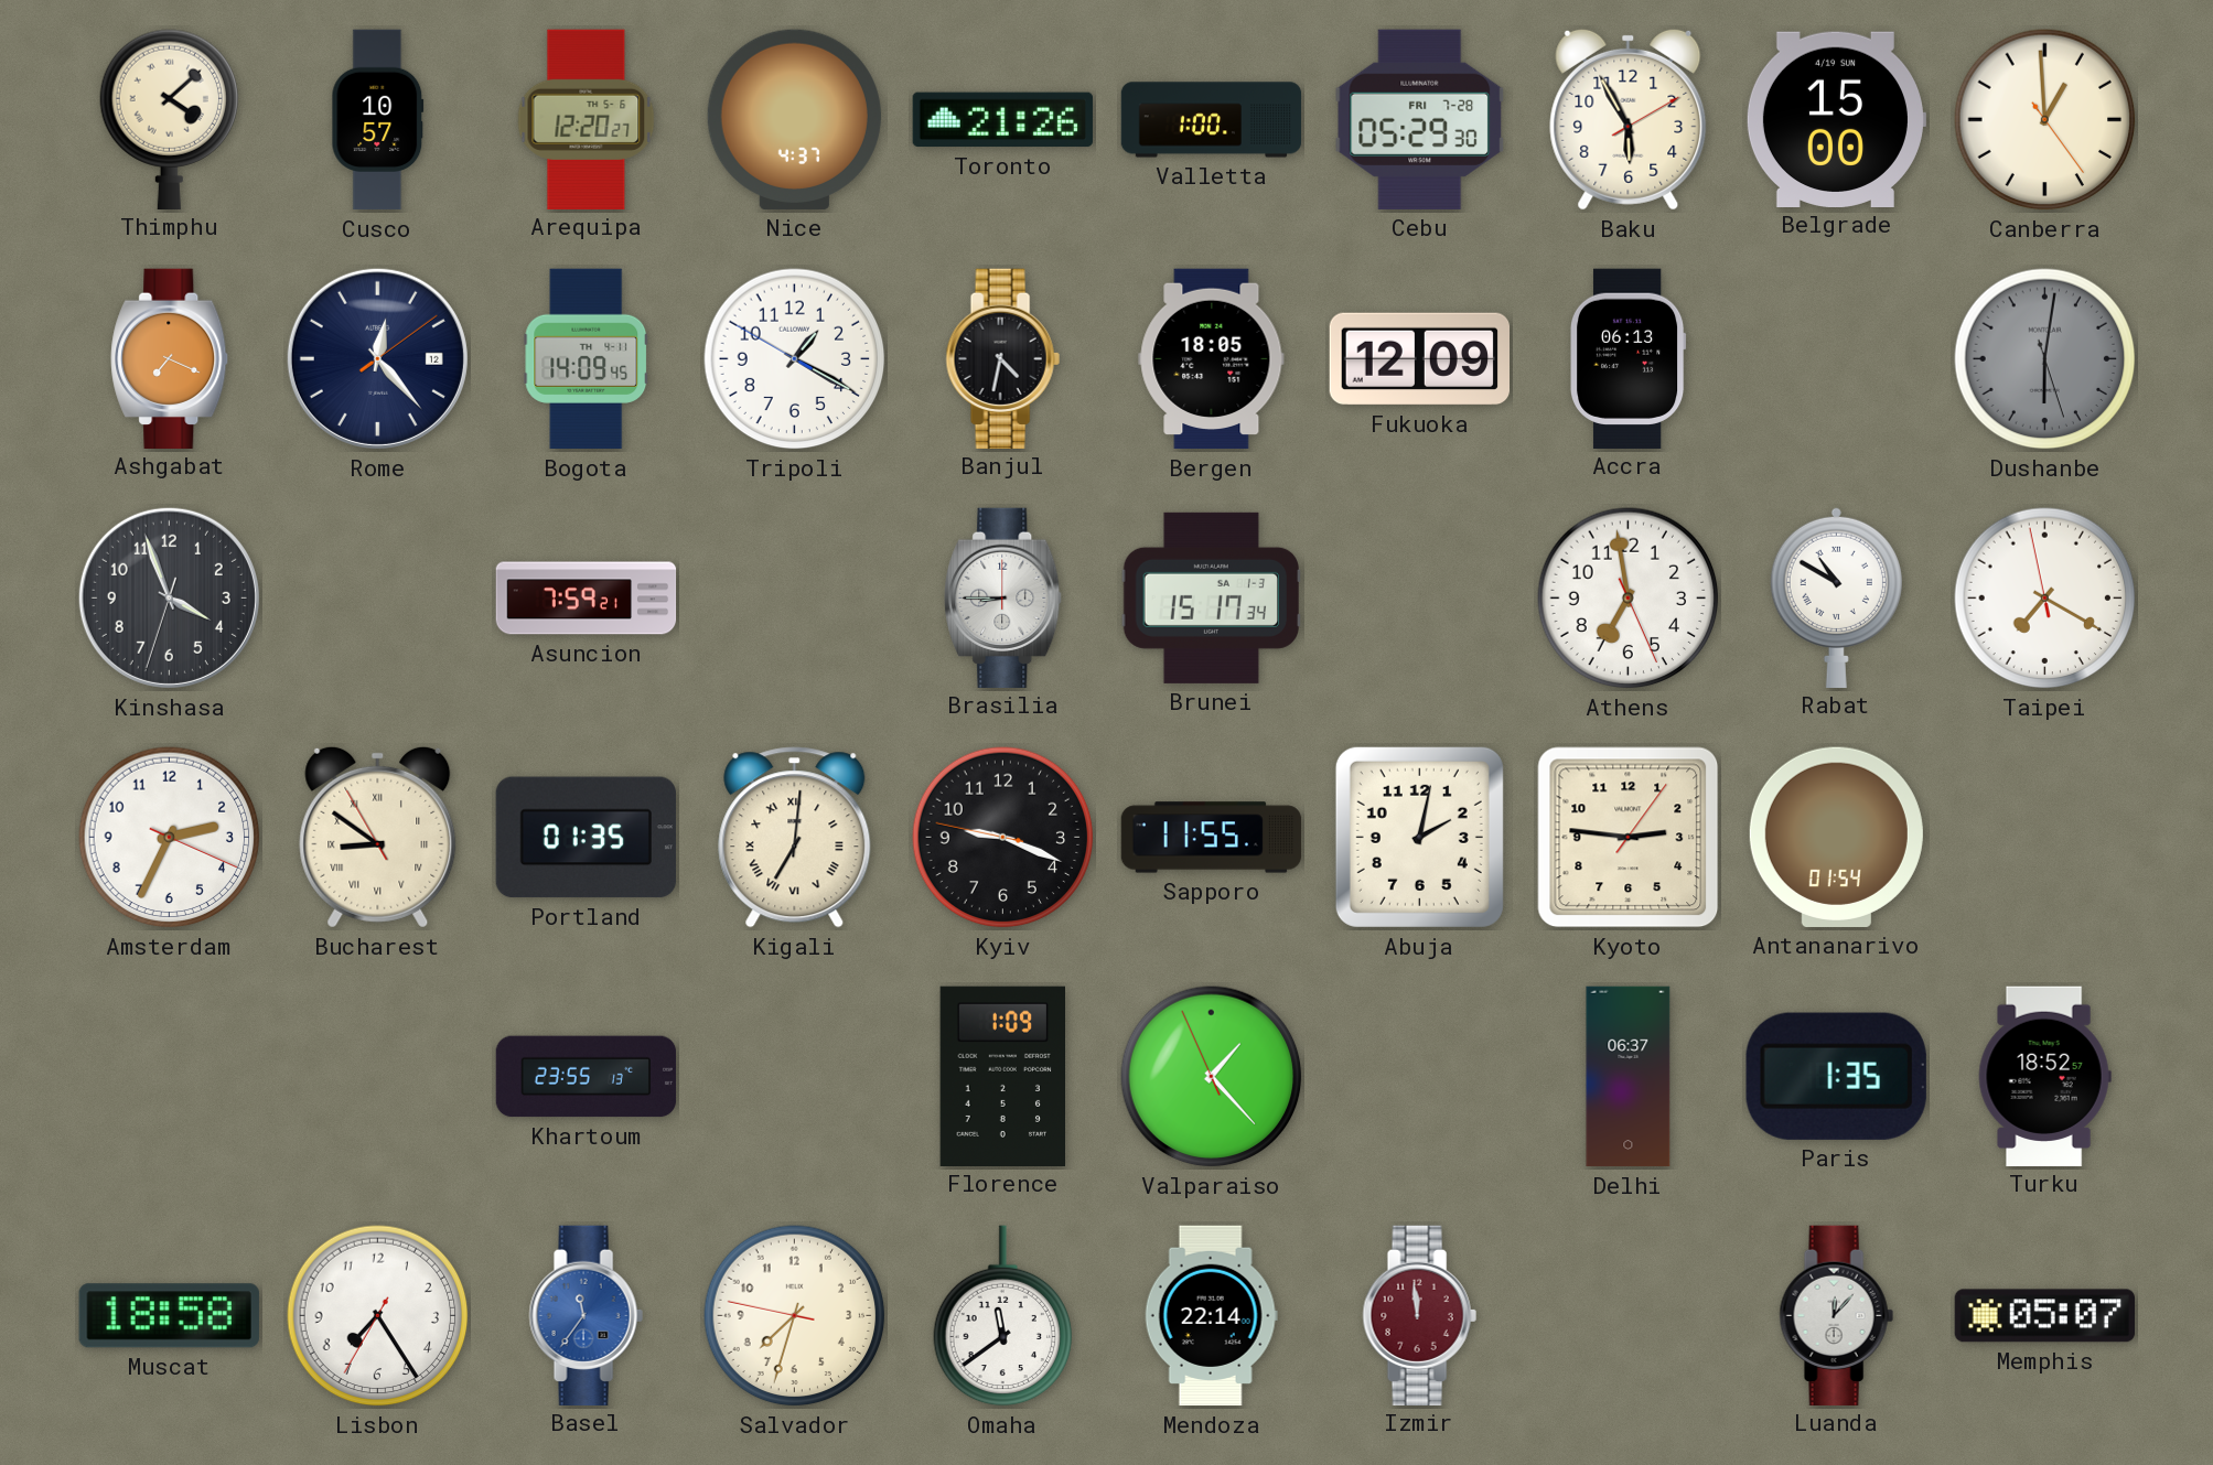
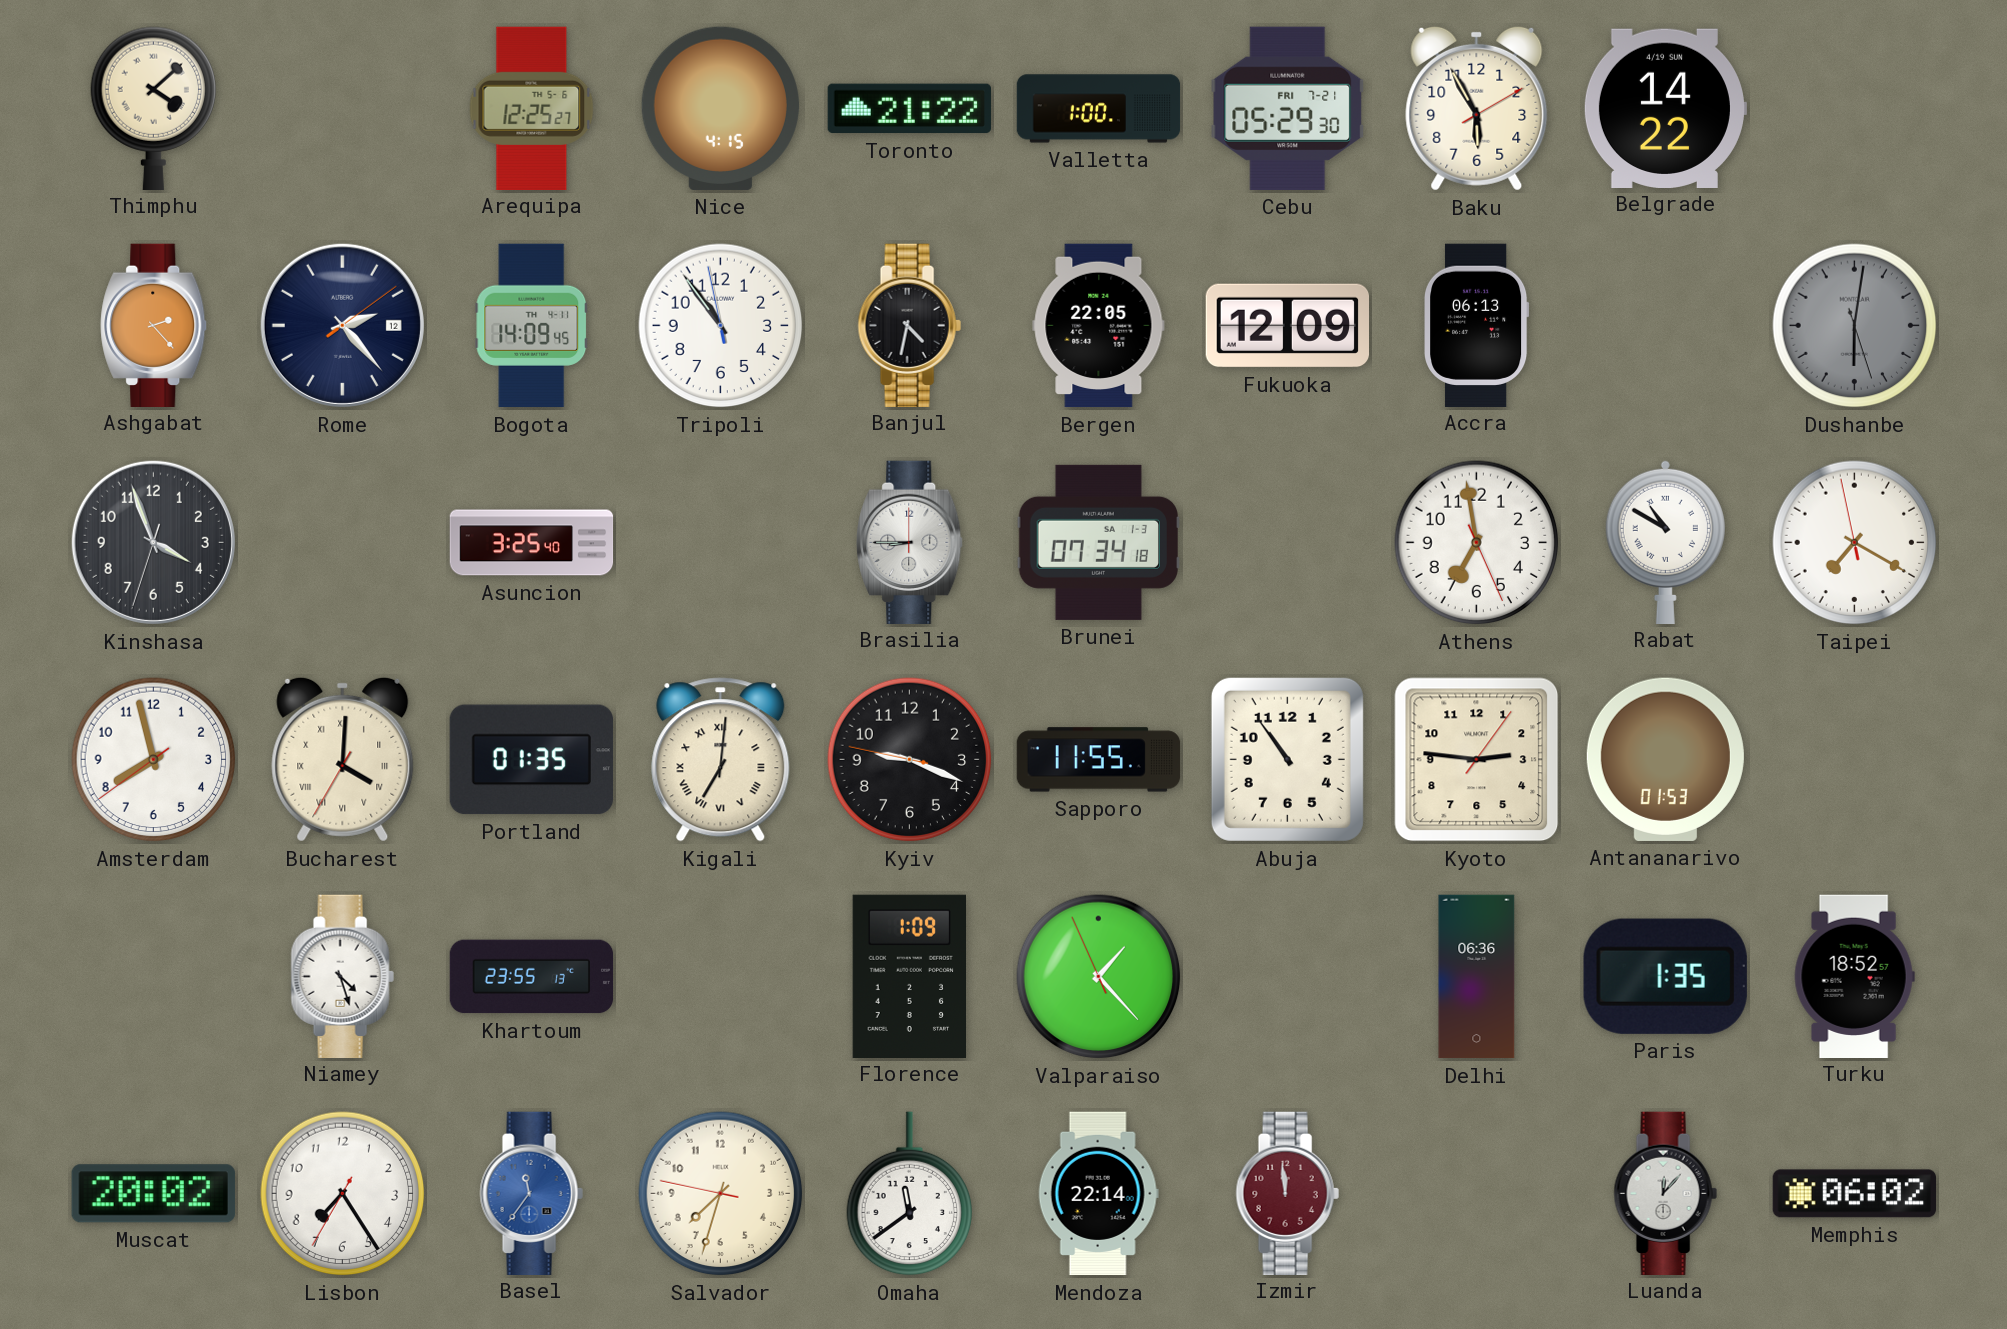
Cusco: 10:57 -> none
Arequipa: 12:20 -> 12:25
Nice: 4:37 -> 4:15
Toronto: 21:26 -> 21:22
Cebu date: FRI 7-28 -> FRI 7-21
Belgrade: 15:00 -> 14:22
Canberra: 12:59 -> none
Ashgabat: 7:19 -> 2:23
Rome: 12:23 -> 2:23
Tripoli: 1:19 -> 10:53
Bergen: 18:05 -> 22:05
Asuncion: 7:59 -> 3:25
Brunei: 15:17 -> 07:34
Amsterdam: 2:34 -> 7:57
Bucharest: 8:50 -> 4:00
Abuja: 2:02 -> 10:54
Antananarivo: 01:54 -> 01:53
Niamey: none -> 4:27
Delhi: 06:37 -> 06:36
Muscat: 18:58 -> 20:02
Memphis: 05:07 -> 06:02
